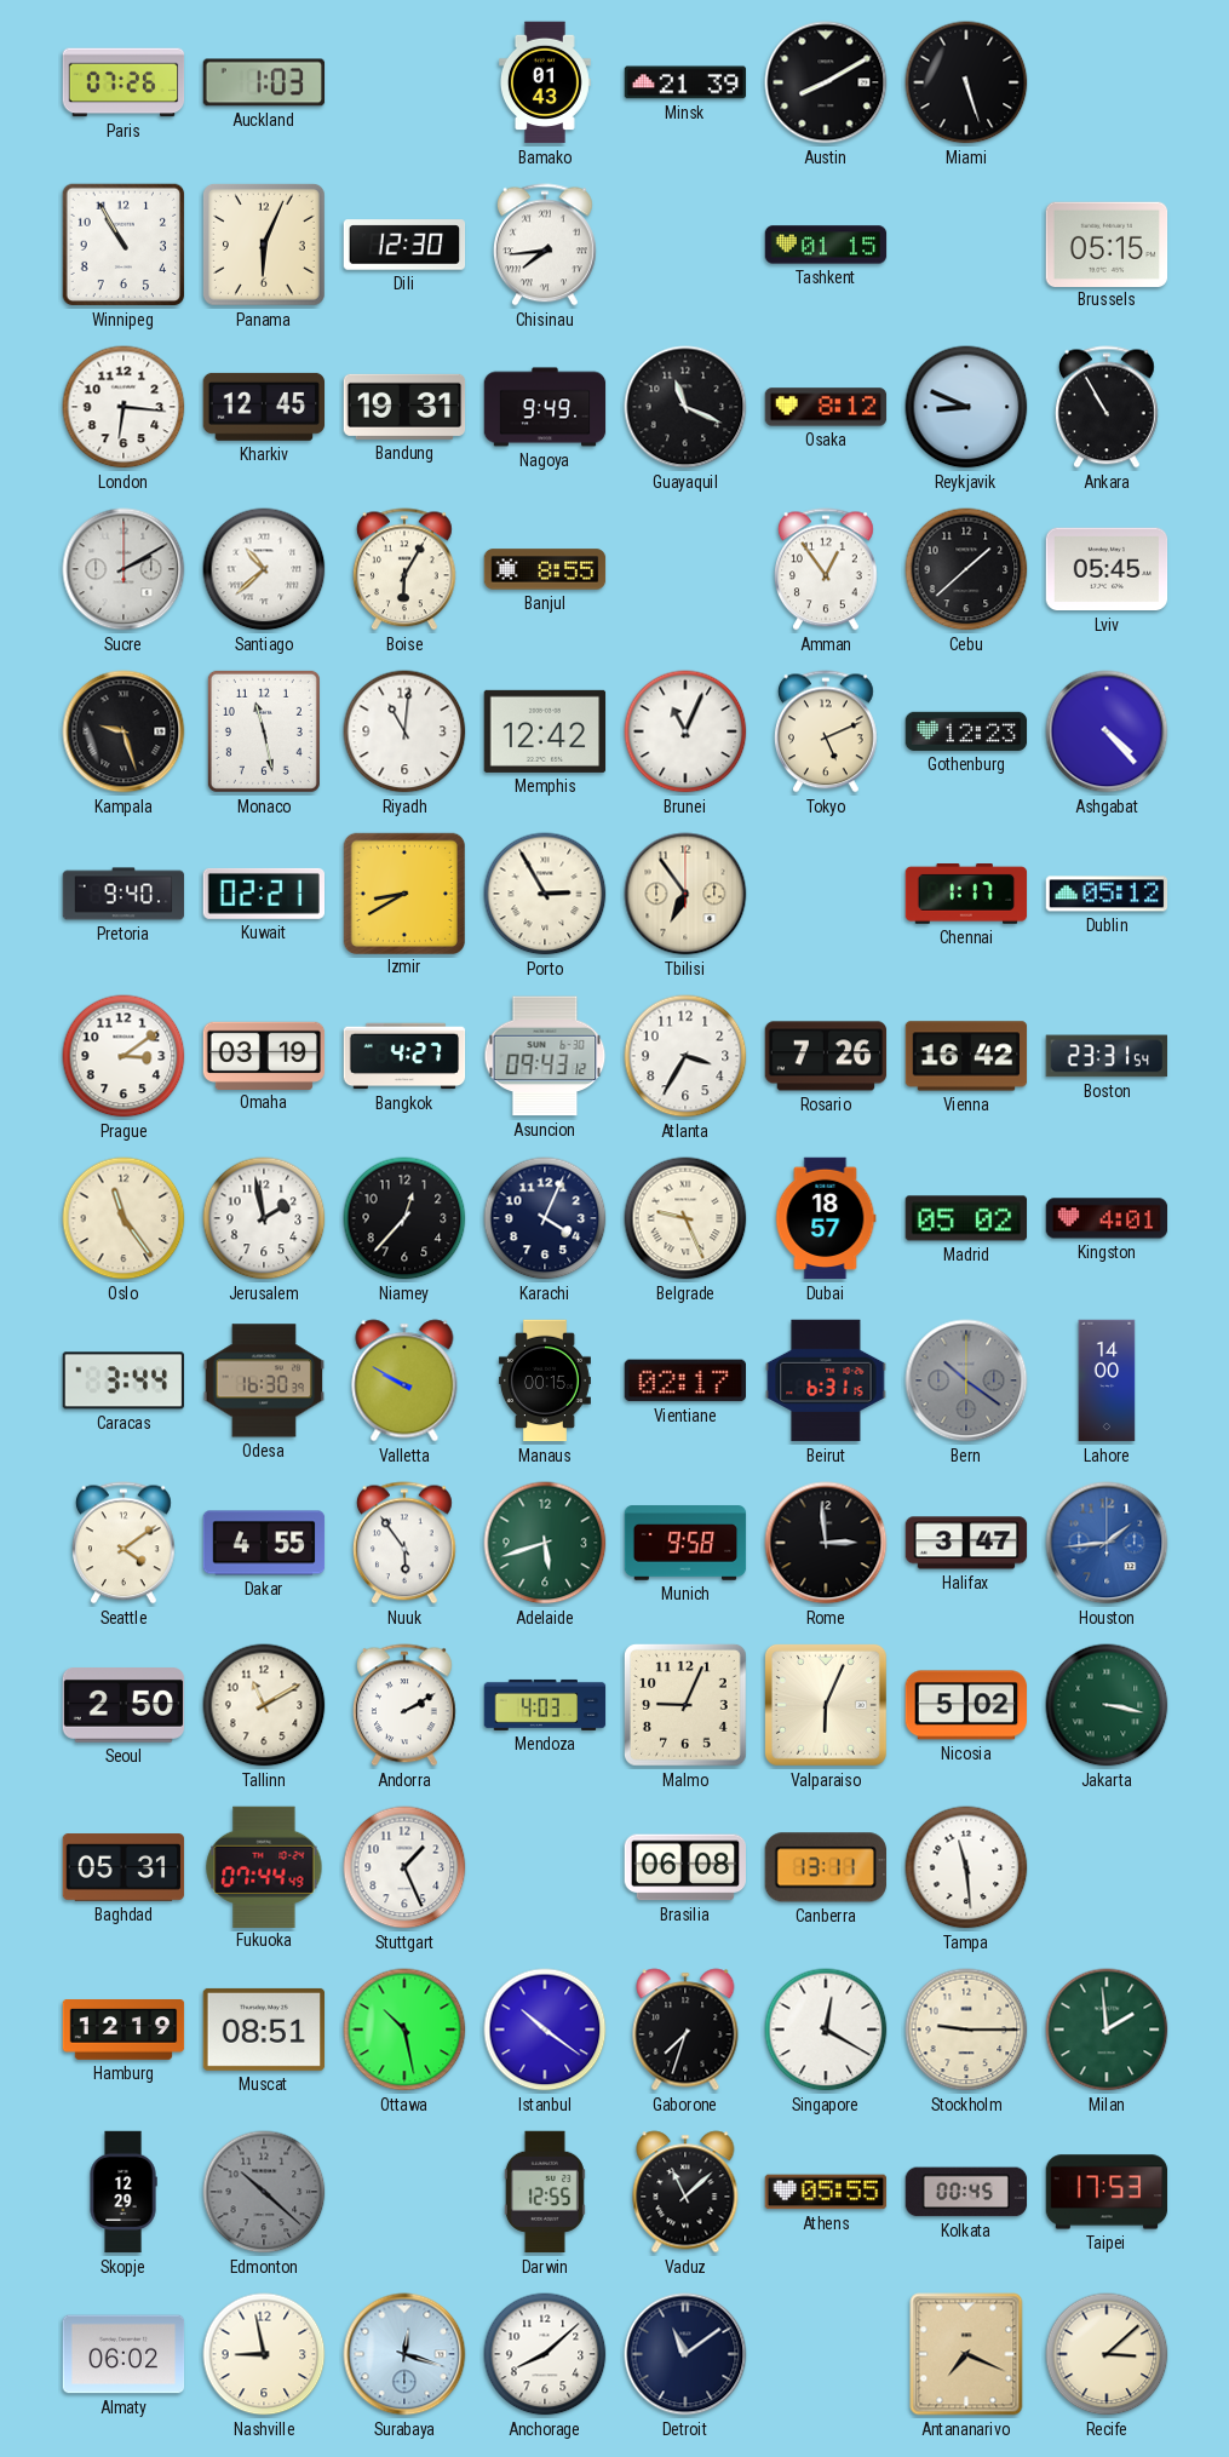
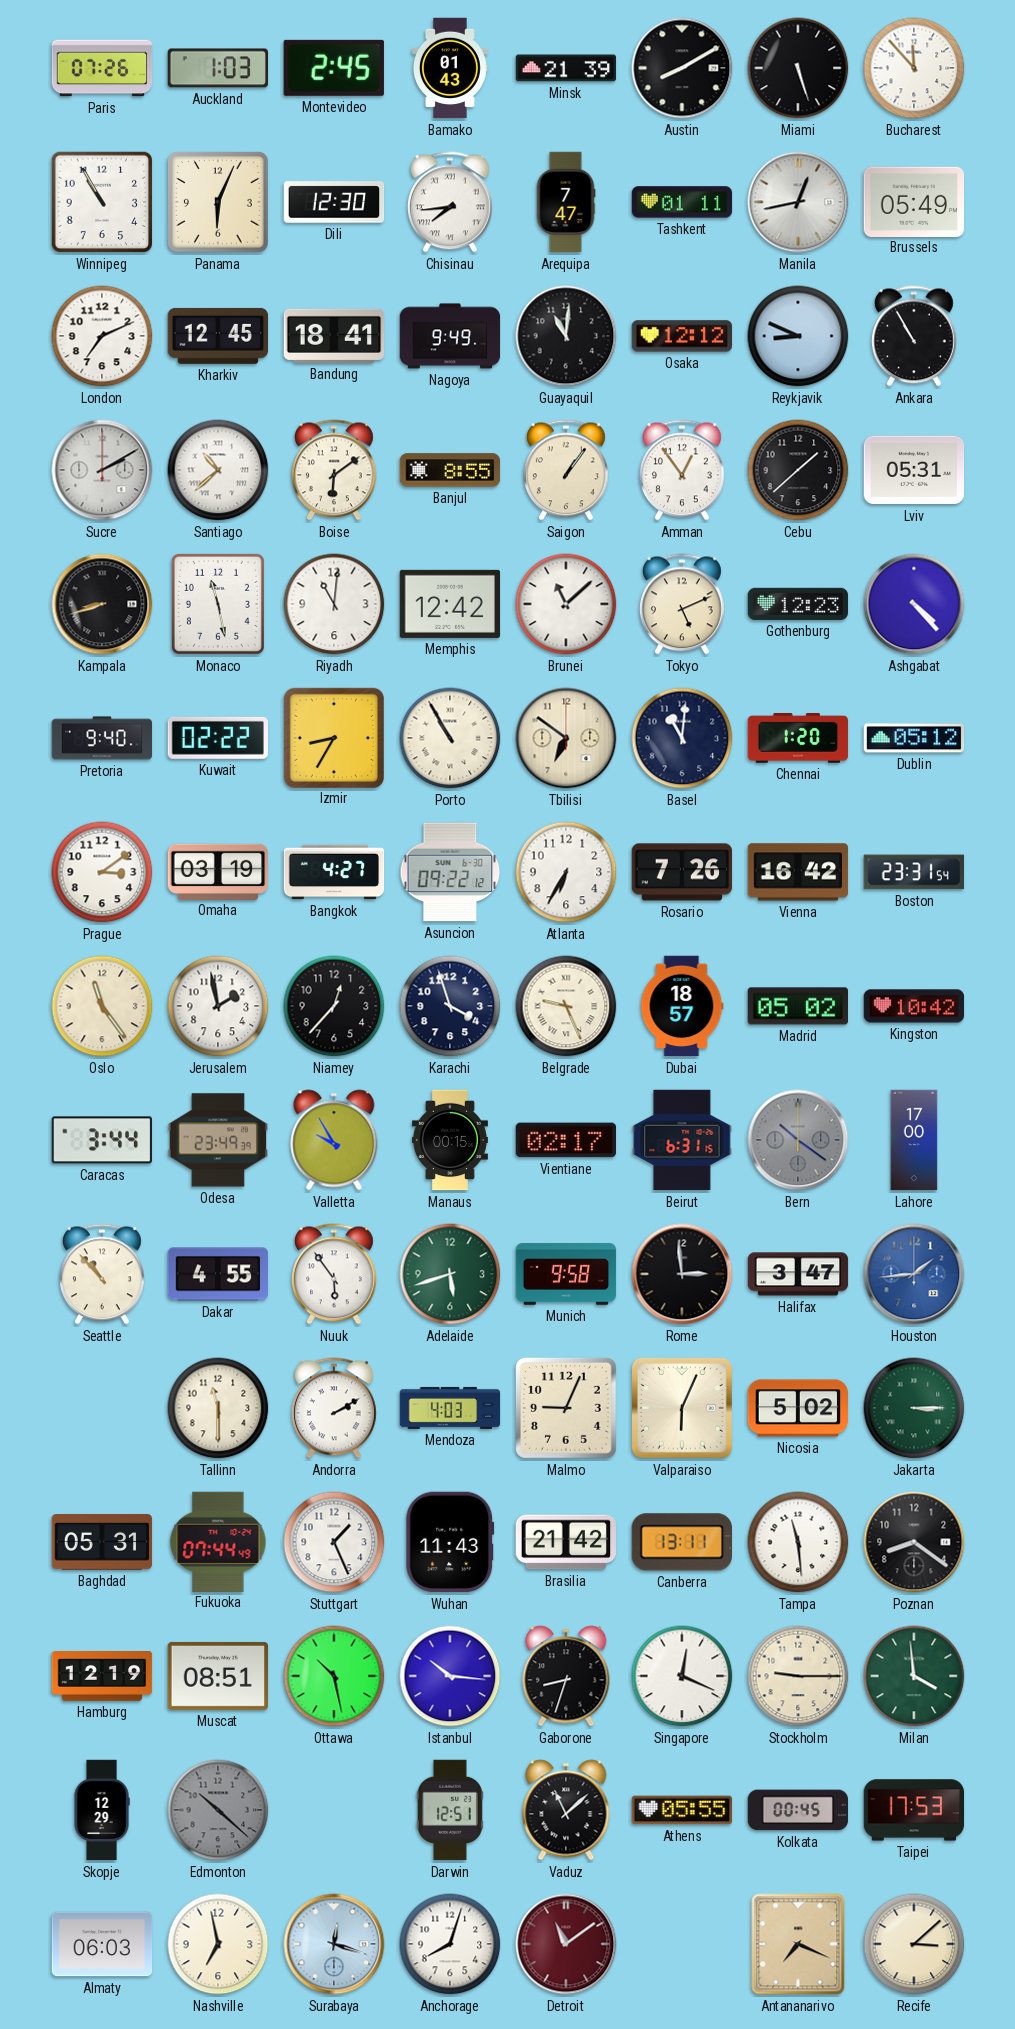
Montevideo: none -> 2:45
Bucharest: none -> 11:53
Arequipa: none -> 7:47
Tashkent: 01:15 -> 01:11
Manila: none -> 12:43
Brussels: 05:15 -> 05:49
London: 6:16 -> 7:11
Bandung: 19:31 -> 18:41
Guayaquil: 11:19 -> 11:01
Osaka: 8:12 -> 12:12
Boise: 6:05 -> 6:09
Saigon: none -> 1:06
Lviv: 05:45 -> 05:31
Kampala: 9:27 -> 8:42
Brunei: 11:04 -> 11:08
Kuwait: 02:21 -> 02:22
Izmir: 8:40 -> 8:35
Porto: 2:55 -> 10:55
Tbilisi: 6:54 -> 6:51
Basel: none -> 11:01
Chennai: 1:17 -> 1:20
Asuncion: 09:43 -> 09:22
Atlanta: 3:35 -> 6:35
Karachi: 4:04 -> 3:57
Kingston: 4:01 -> 10:42
Odesa: 16:30 -> 23:49
Valletta: 9:50 -> 9:55
Lahore: 14:00 -> 17:00
Seattle: 4:09 -> 10:53
Seoul: 2:50 -> none
Tallinn: 11:10 -> 11:30
Jakarta: 3:17 -> 3:15
Wuhan: none -> 11:43
Brasilia: 06:08 -> 21:42
Poznan: none -> 8:21
Istanbul: 10:21 -> 10:16
Gaborone: 7:33 -> 8:33
Singapore: 12:20 -> 12:19
Milan: 1:59 -> 3:59
Darwin: 12:55 -> 12:51
Almaty: 06:02 -> 06:03
Nashville: 8:58 -> 6:58
Anchorage: 8:08 -> 8:03
Detroit dial: navy -> burgundy
